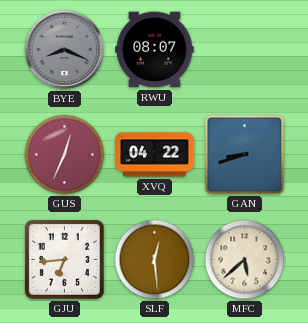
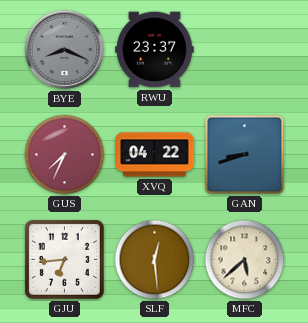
RWU: 08:07 -> 23:37
GUS: 12:34 -> 7:34
